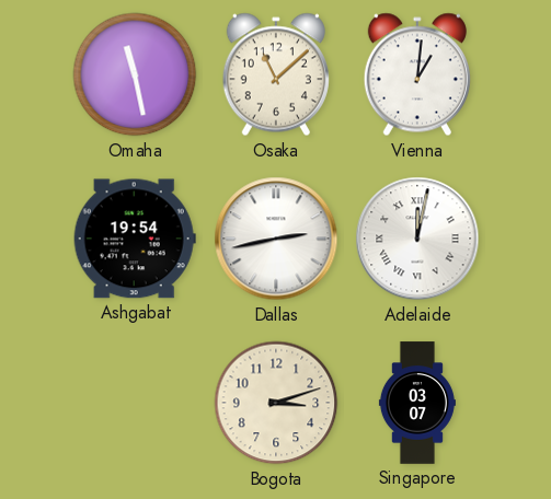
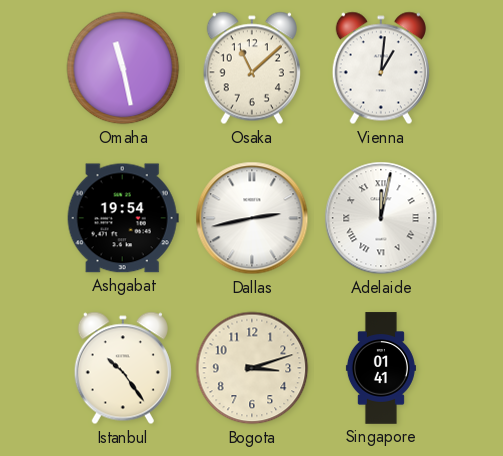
Istanbul: none -> 10:24
Singapore: 03:07 -> 01:41
